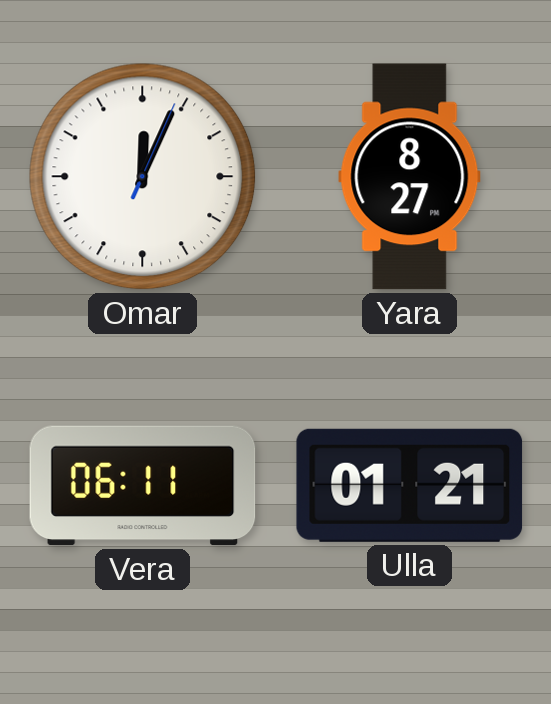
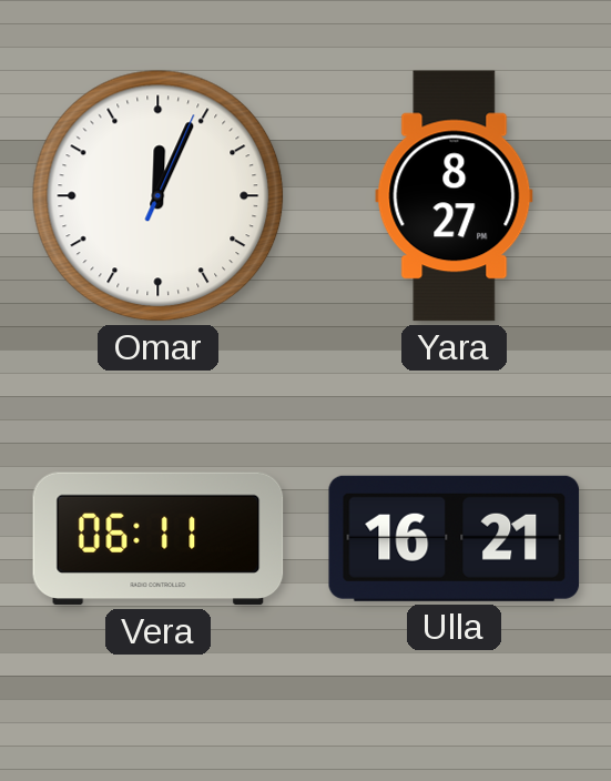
Ulla: 01:21 -> 16:21
